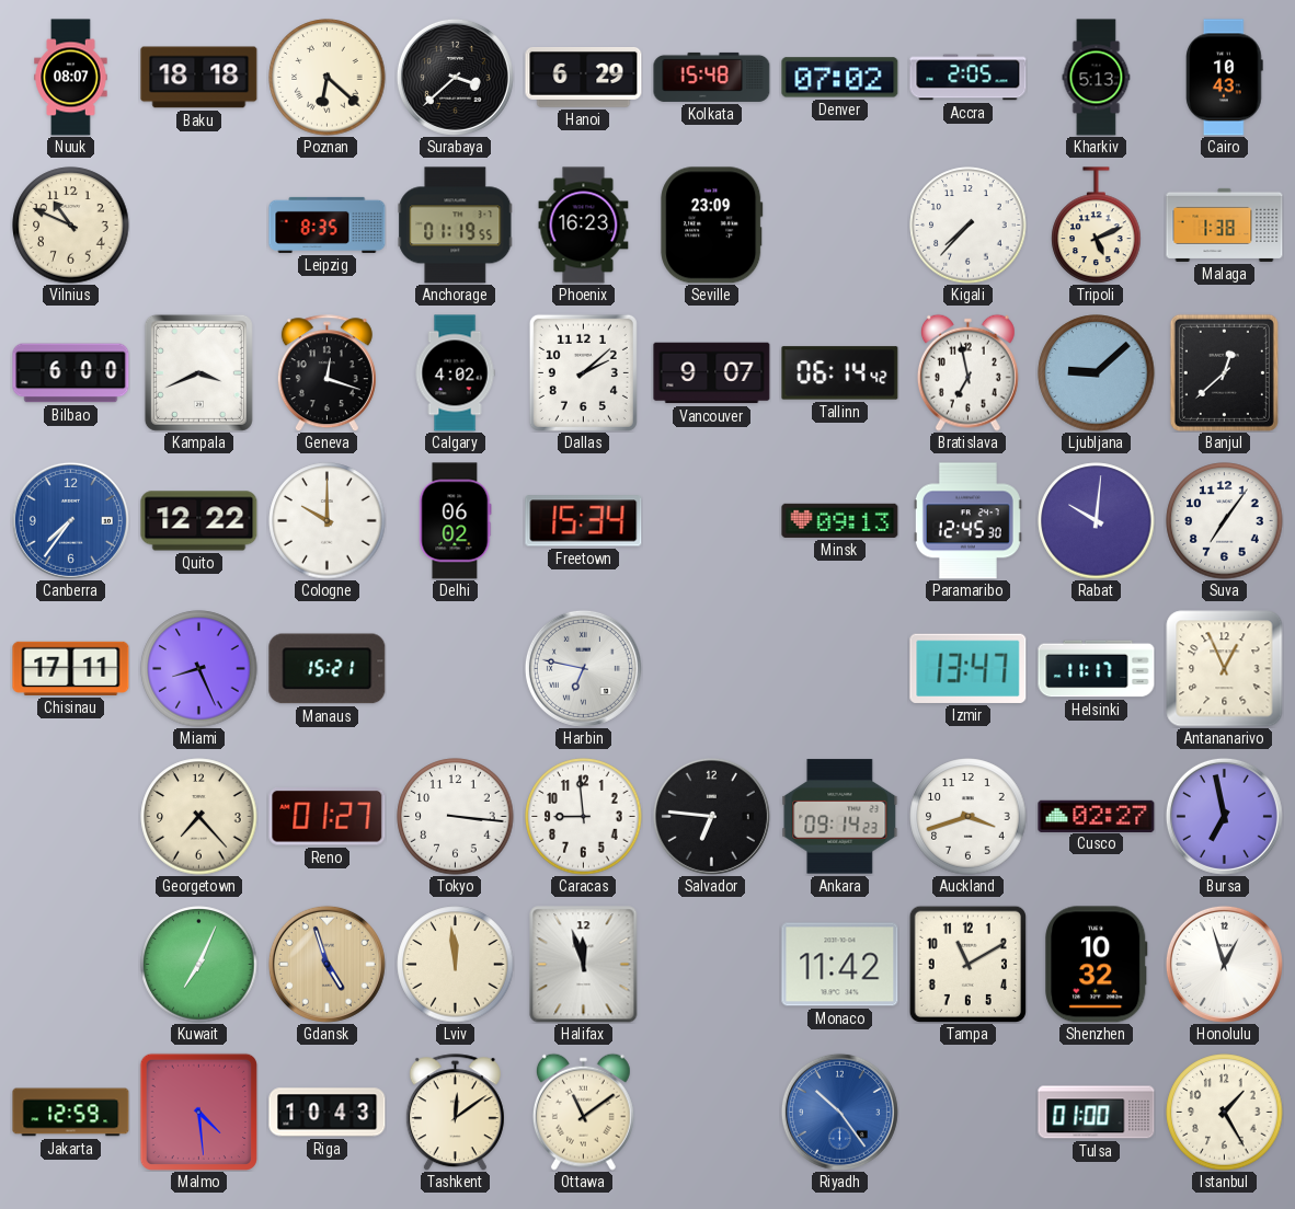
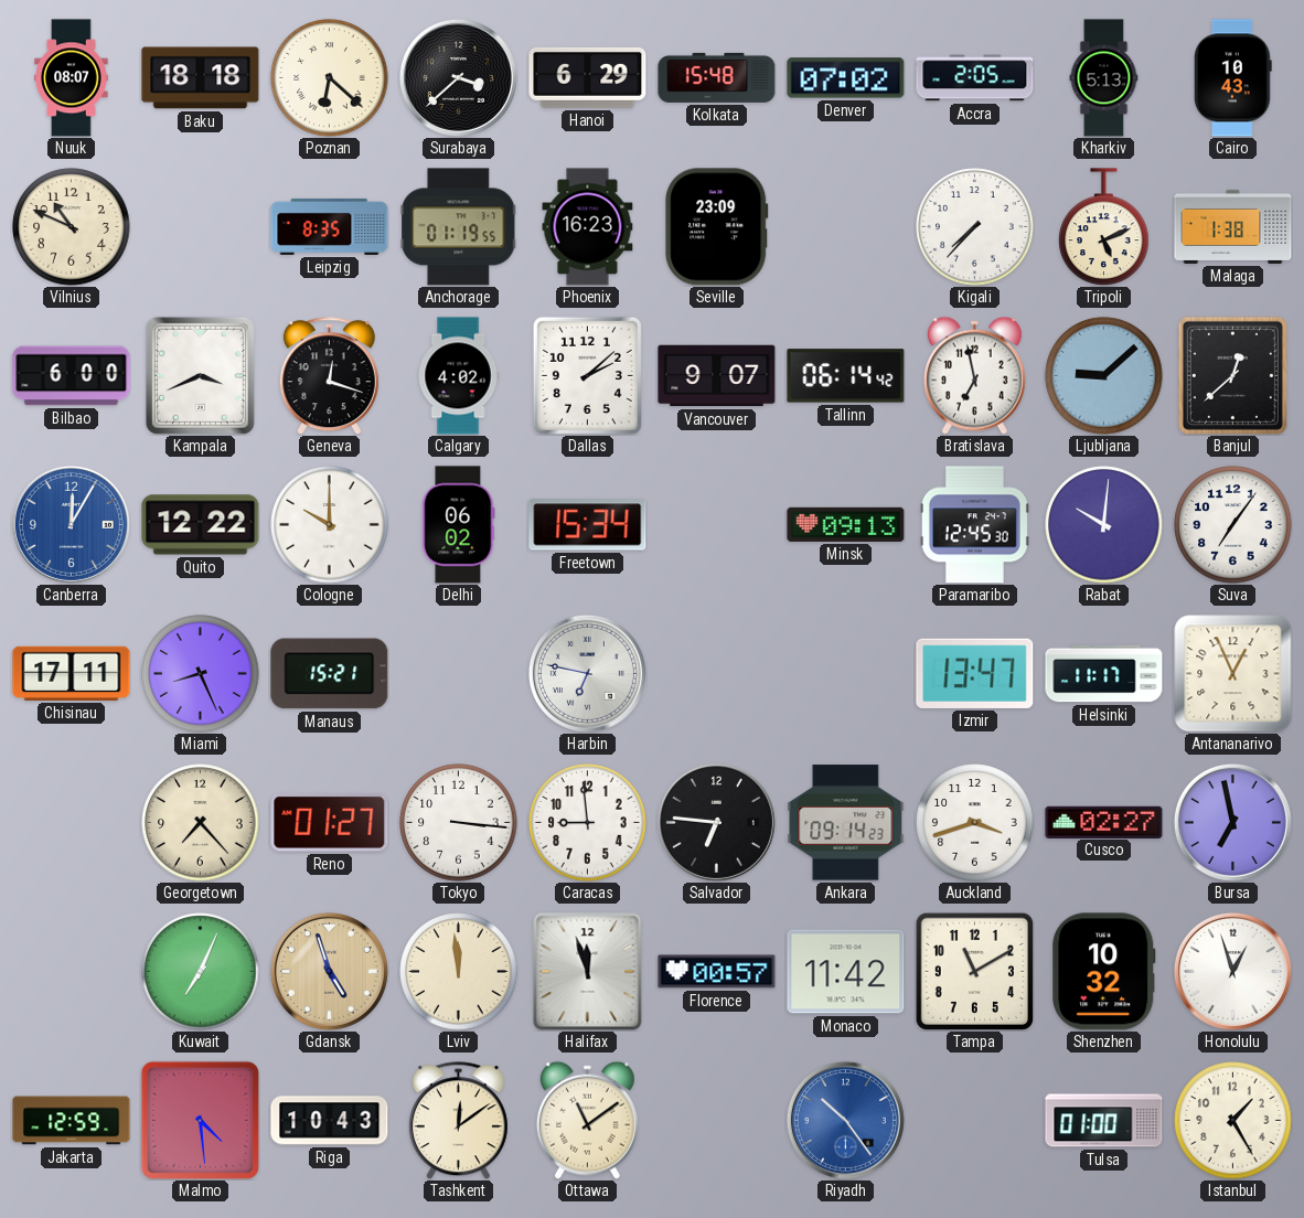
Canberra: 7:36 -> 12:05
Florence: none -> 00:57
